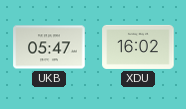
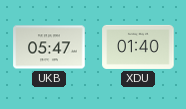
XDU: 16:02 -> 01:40
